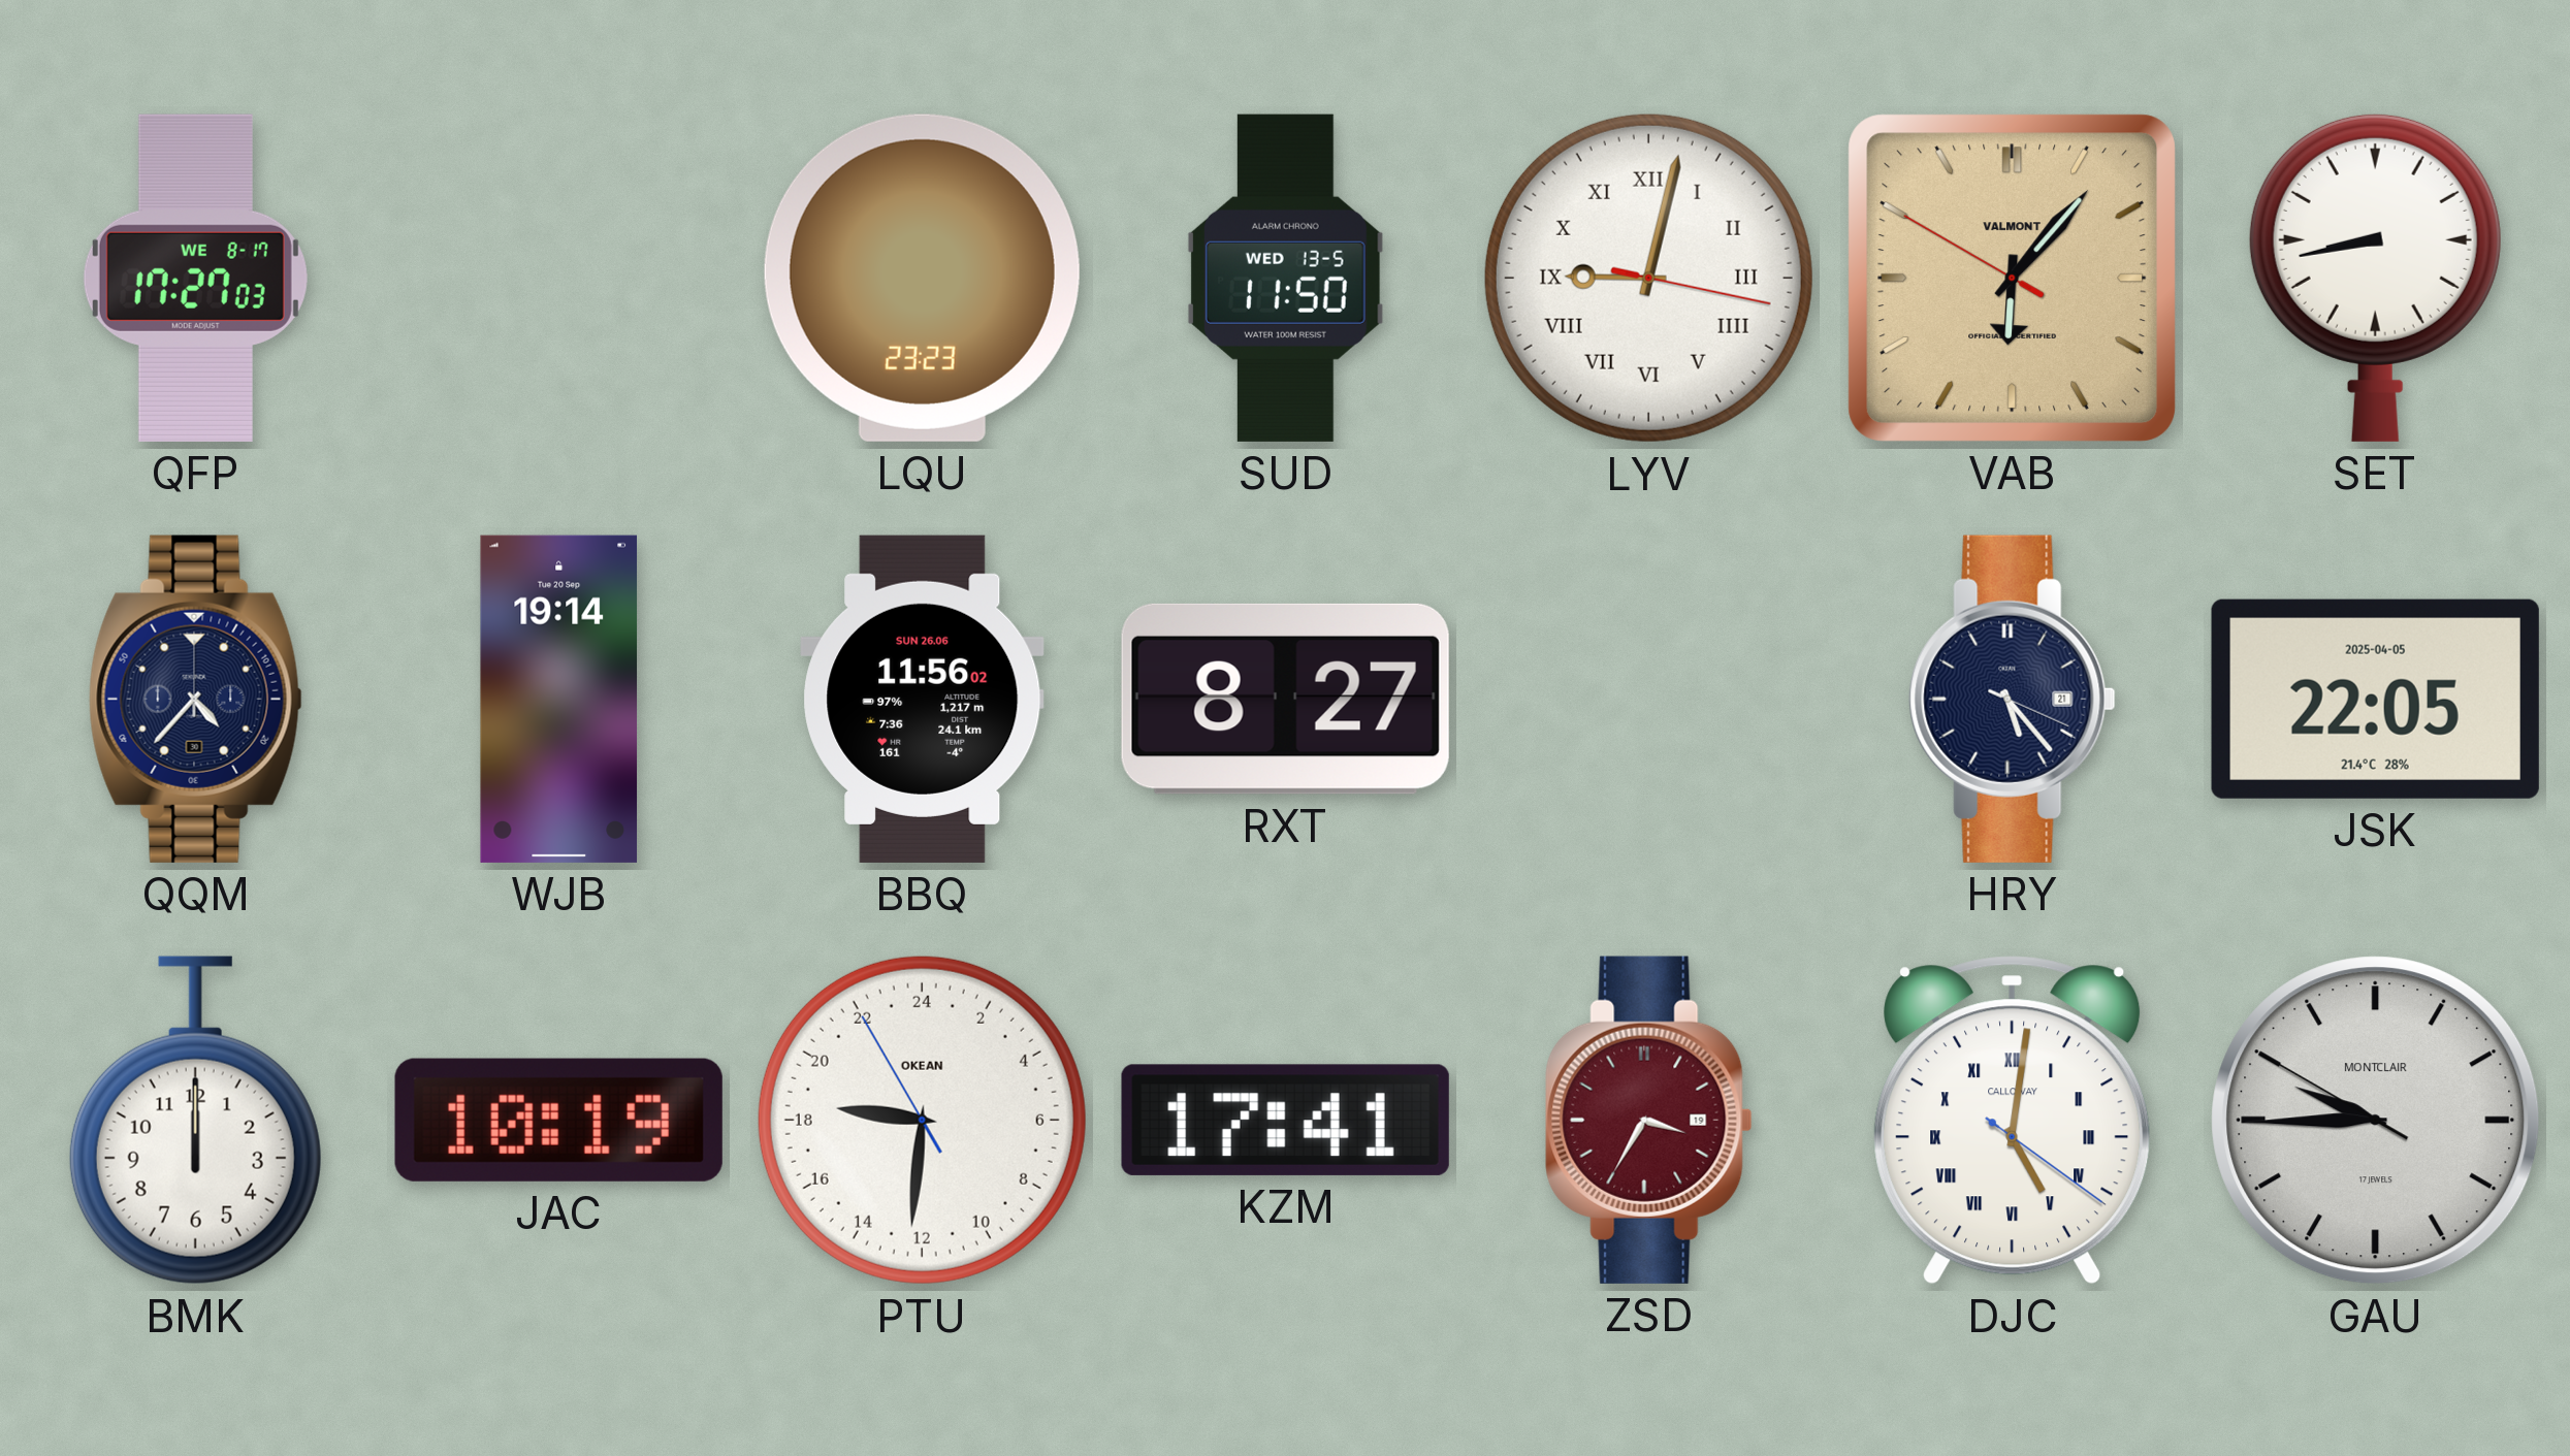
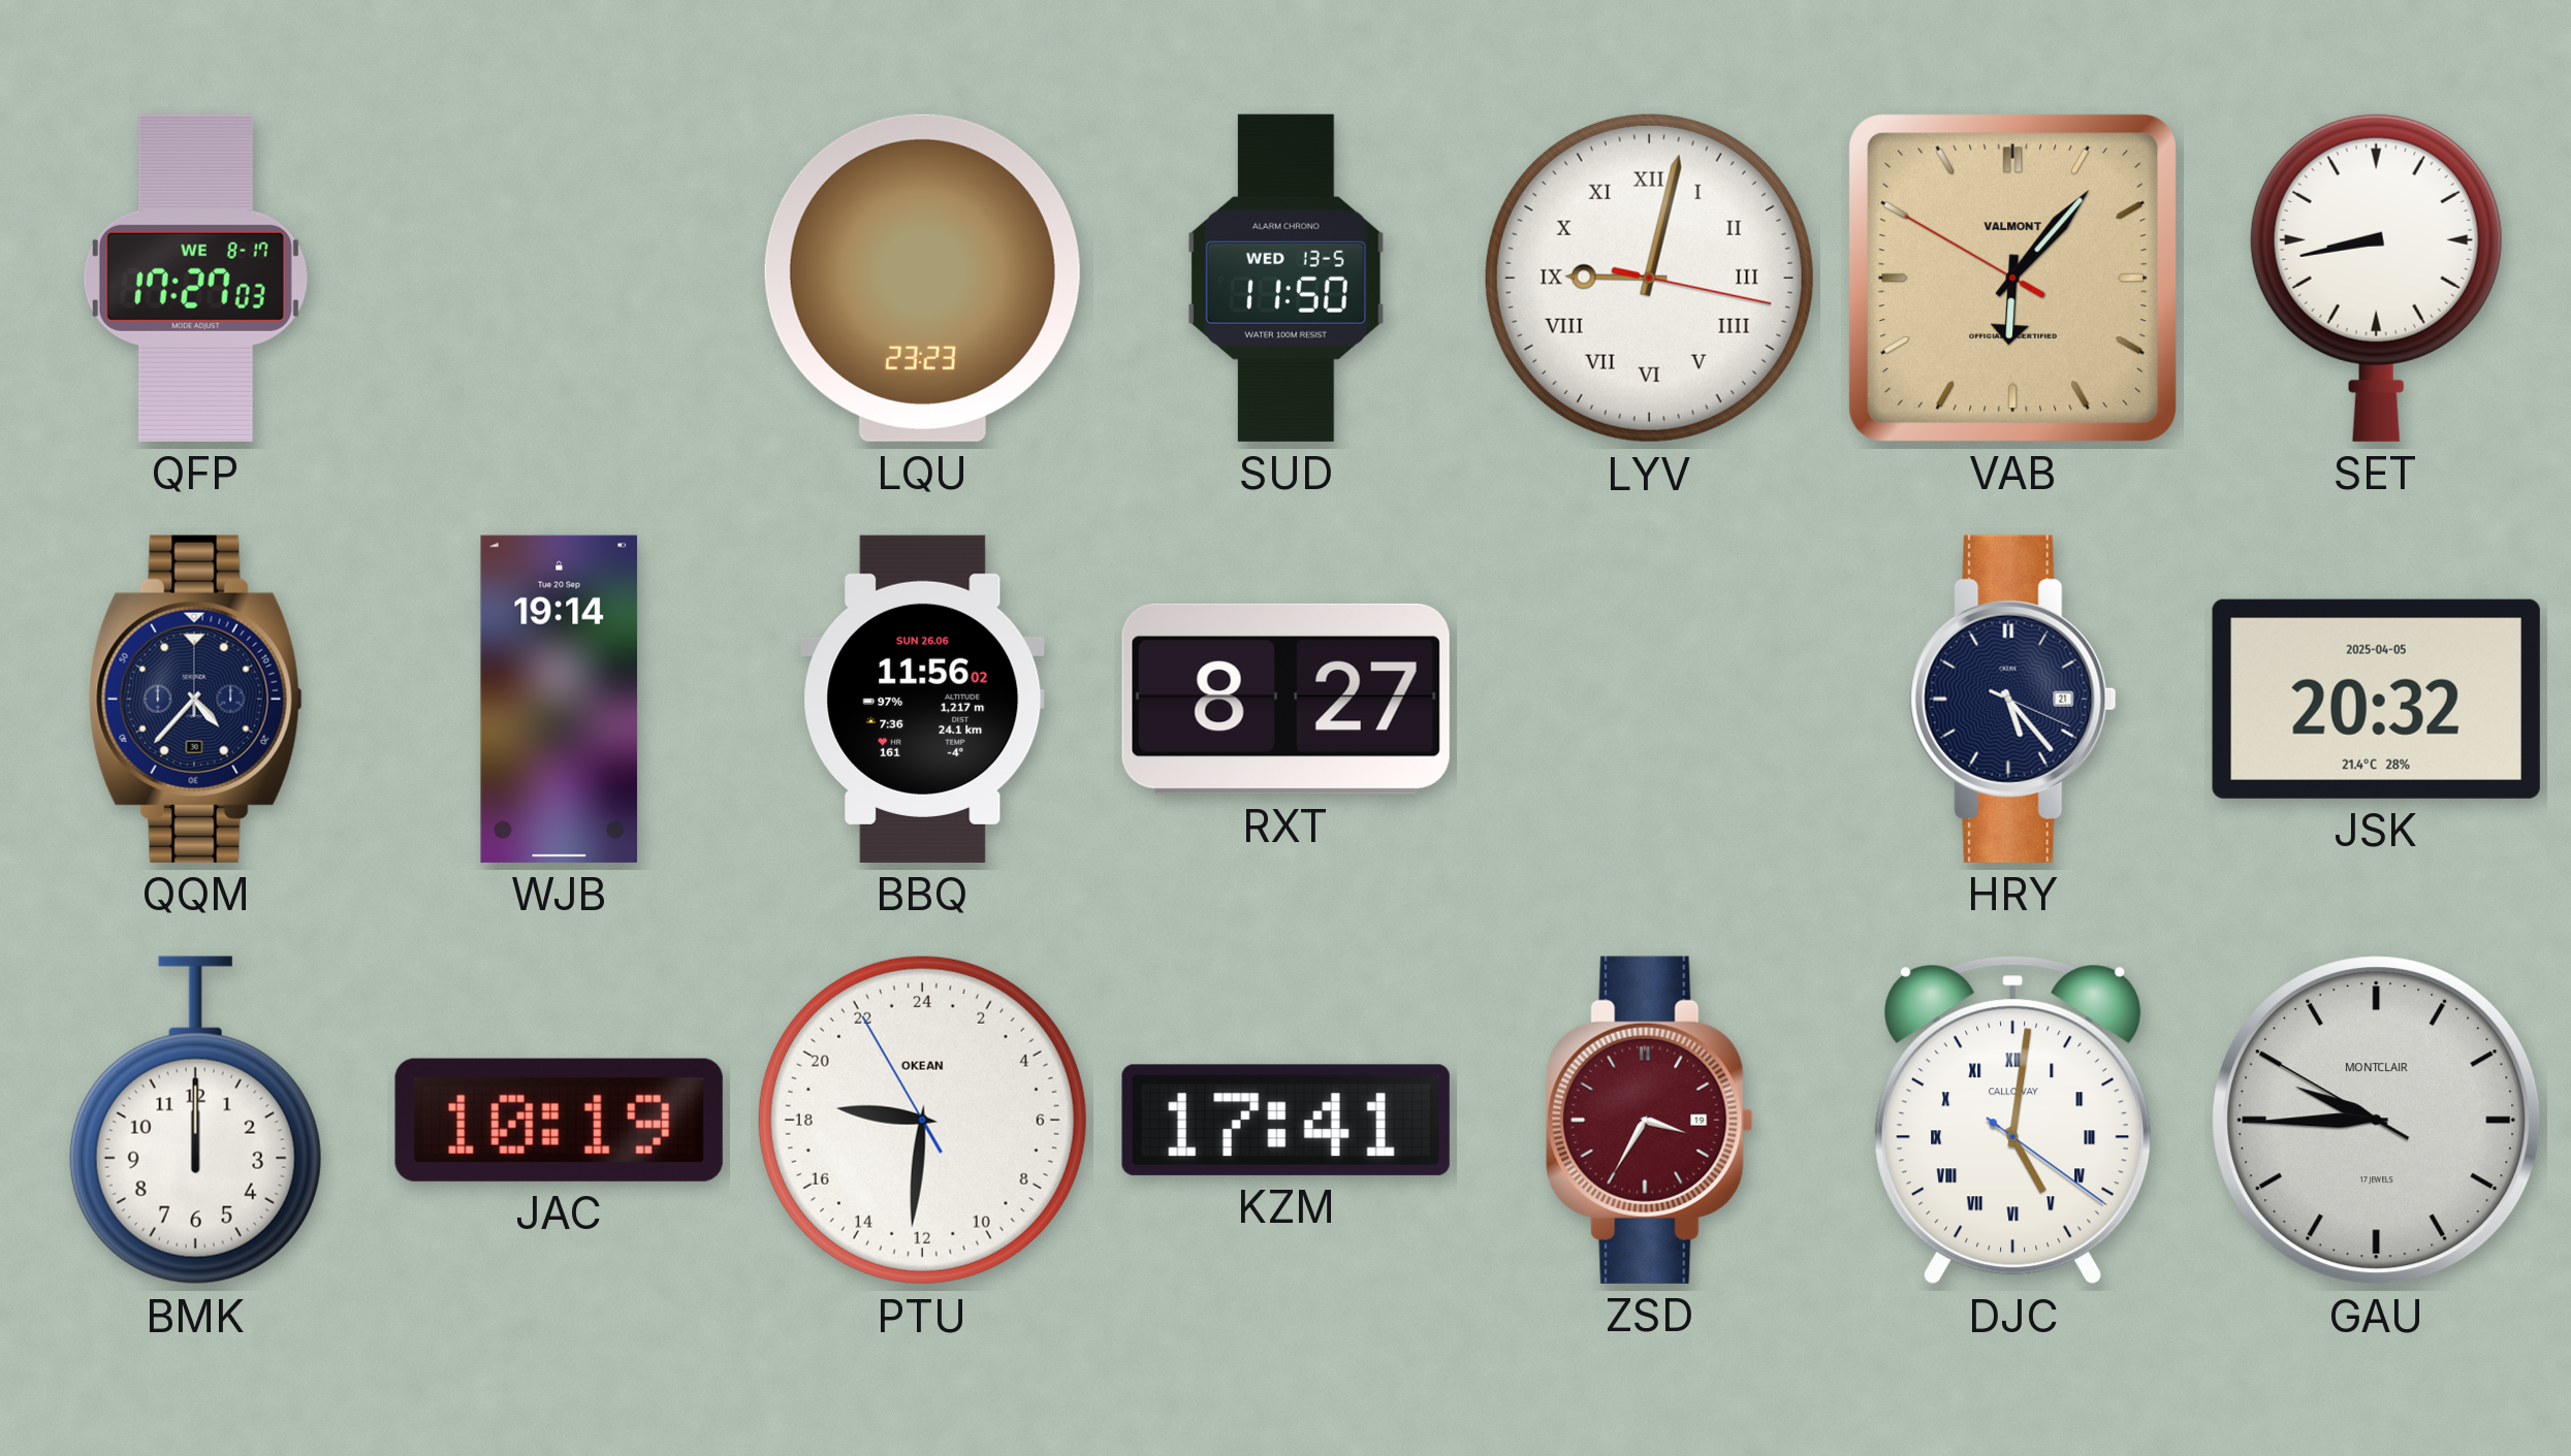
JSK: 22:05 -> 20:32
